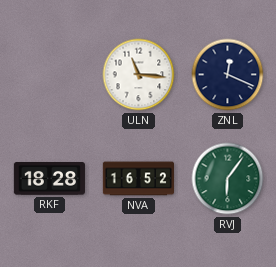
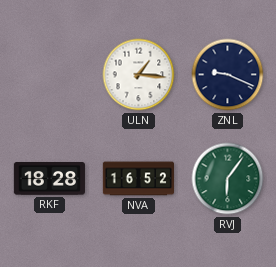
ULN: 11:16 -> 1:16
ZNL: 12:19 -> 9:19
